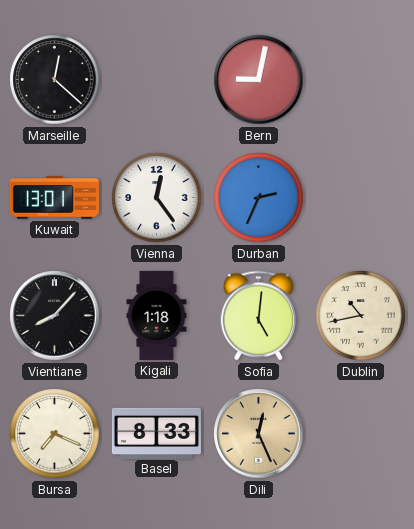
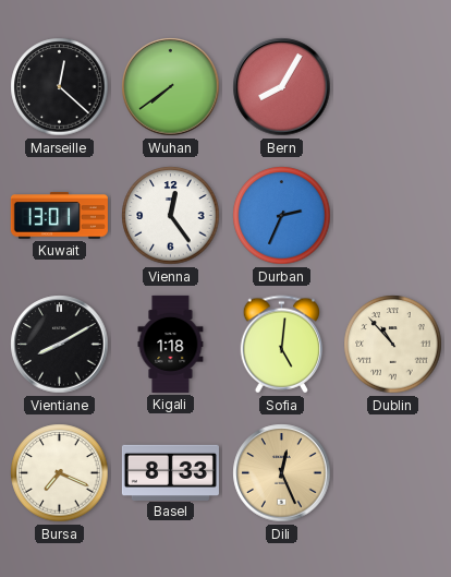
Wuhan: none -> 7:39
Bern: 9:02 -> 8:05
Vientiane: 8:07 -> 8:10
Dublin: 10:43 -> 10:53
